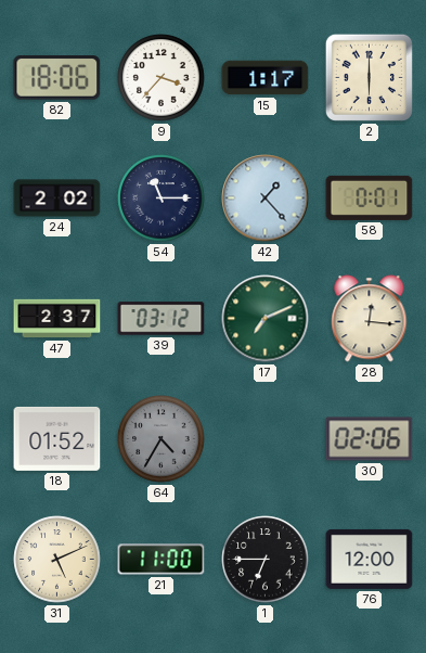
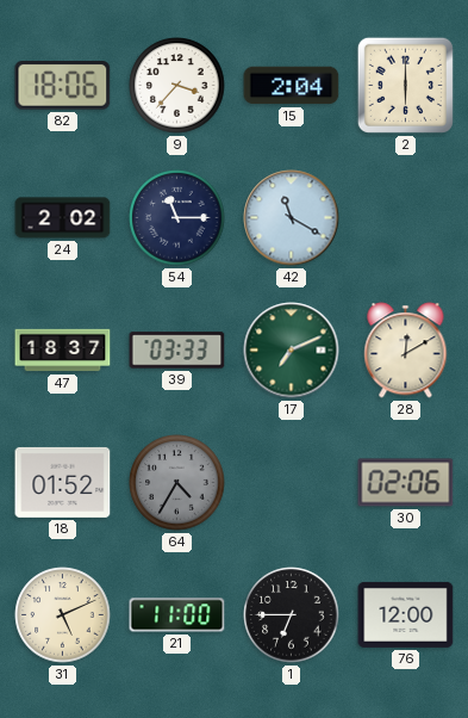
15: 1:17 -> 2:04
42: 1:23 -> 11:20
58: 0:01 -> none
47: 2:37 -> 18:37
39: 03:12 -> 03:33
28: 12:16 -> 12:10
